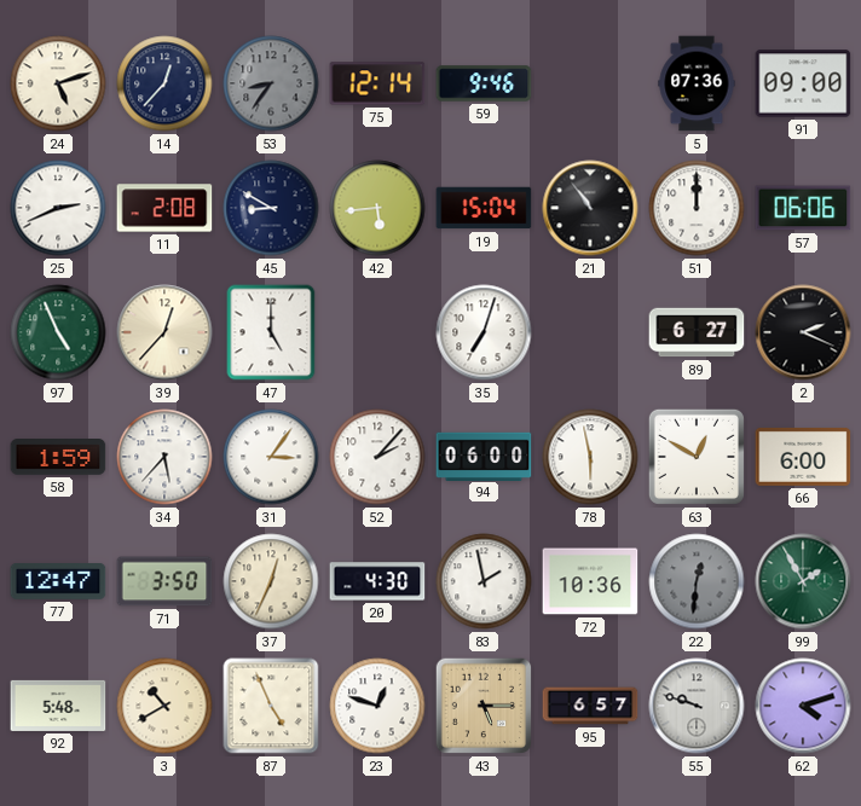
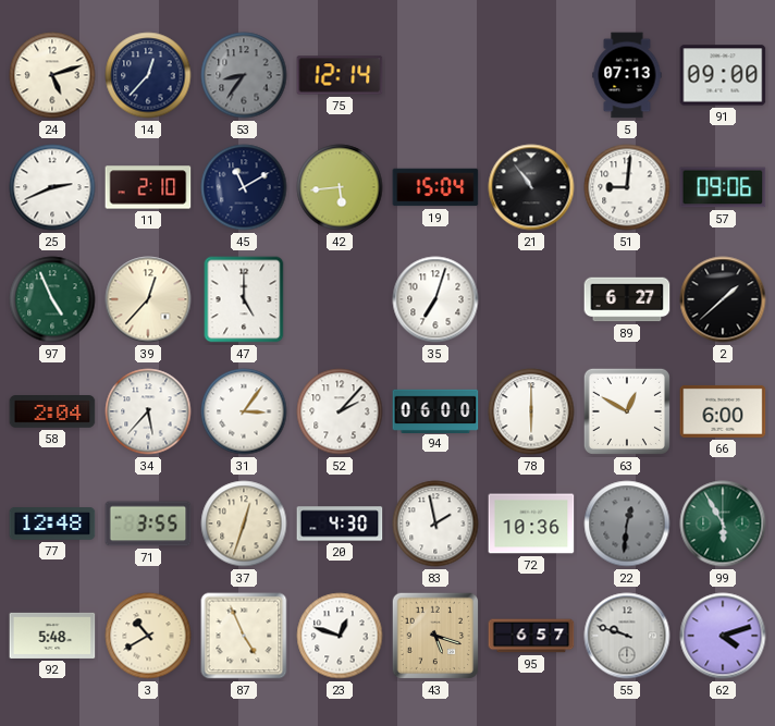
59: 9:46 -> none
5: 07:36 -> 07:13
11: 2:08 -> 2:10
45: 8:50 -> 11:10
51: 12:00 -> 9:01
57: 06:06 -> 09:06
2: 2:19 -> 1:38
58: 1:59 -> 2:04
78: 5:58 -> 6:00
77: 12:47 -> 12:48
71: 3:50 -> 3:55
37: 12:34 -> 12:33
99: 1:55 -> 5:55
43: 5:15 -> 5:18
